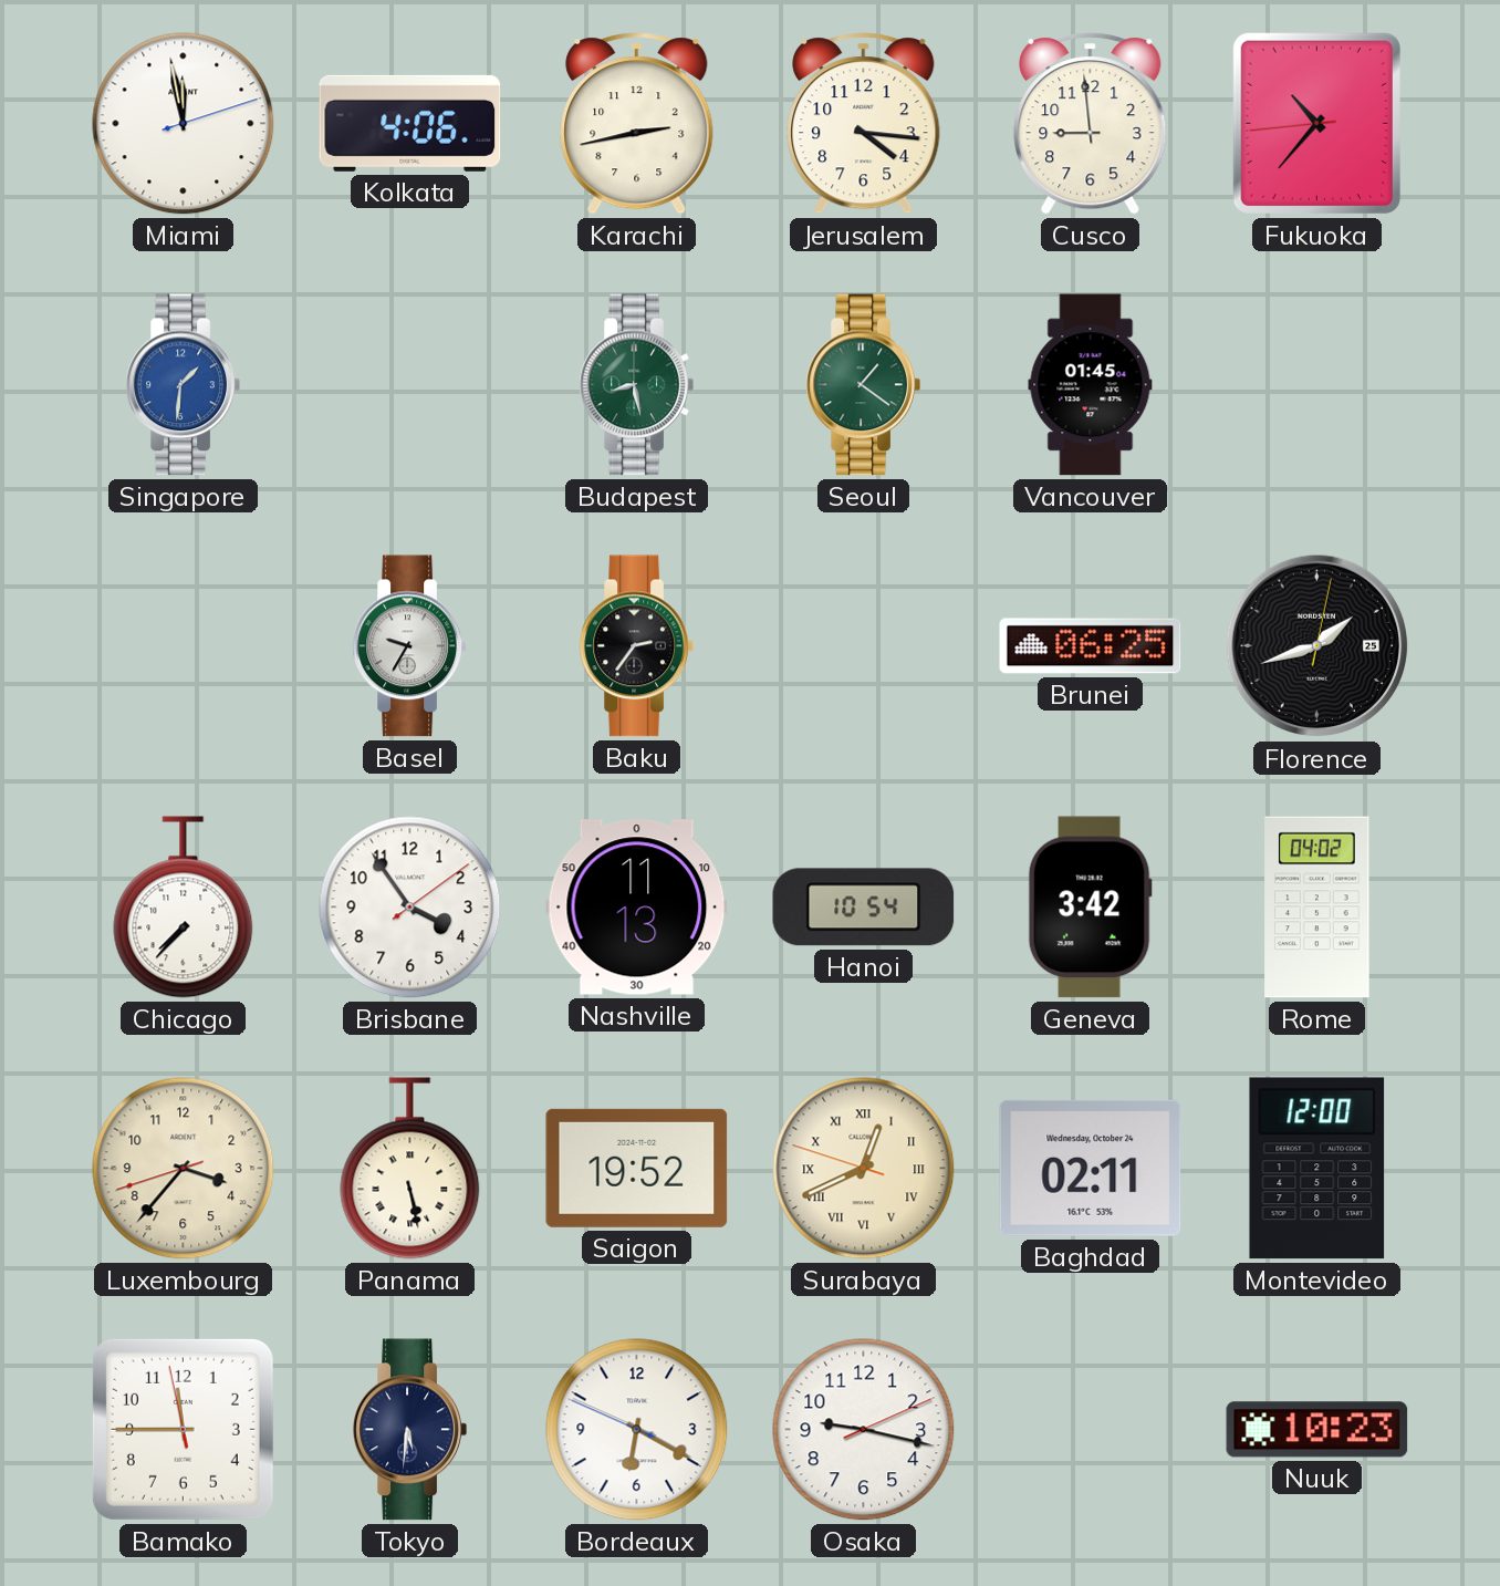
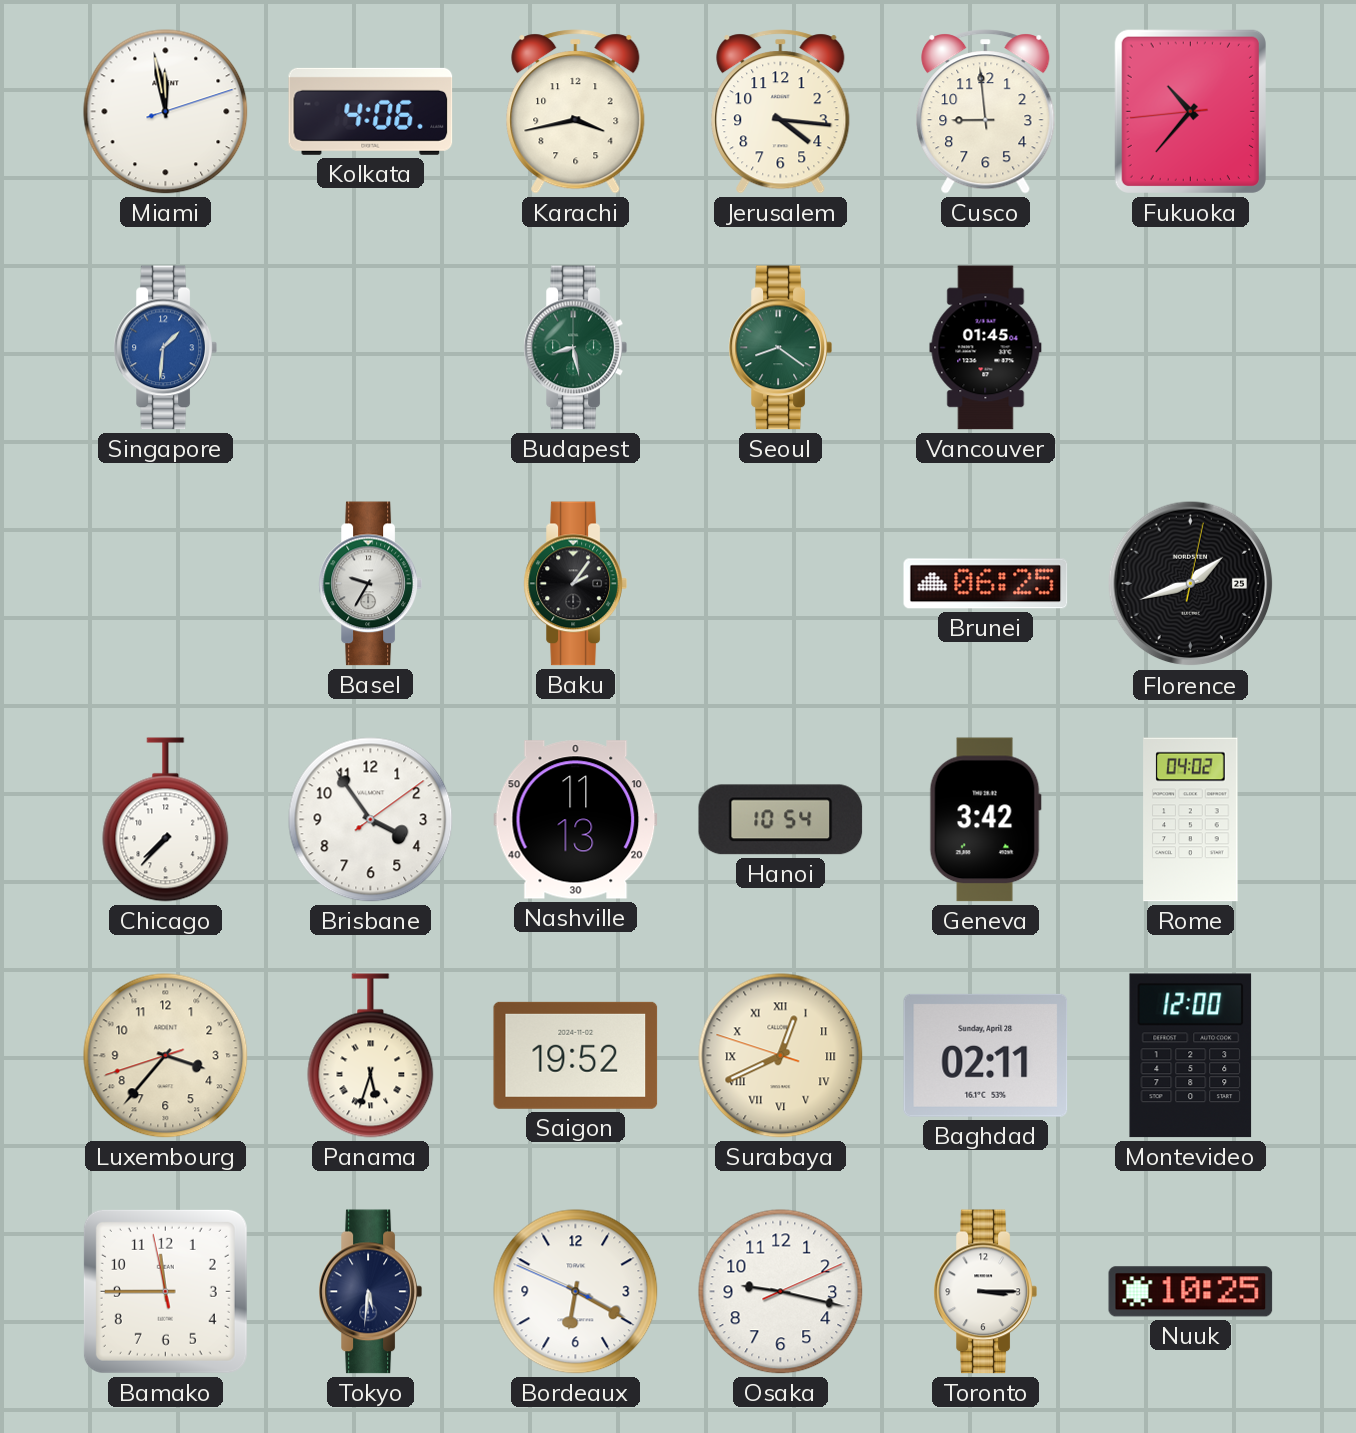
Karachi: 2:43 -> 3:43
Seoul: 1:21 -> 8:21
Baku: 2:36 -> 2:06
Panama: 5:28 -> 5:33
Baghdad date: Wednesday, October 24 -> Sunday, April 28
Toronto: none -> 3:15
Nuuk: 10:23 -> 10:25
